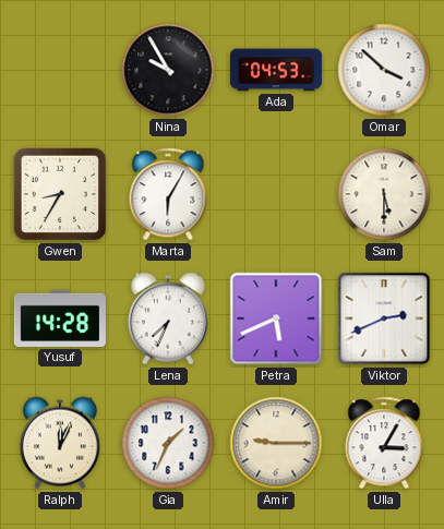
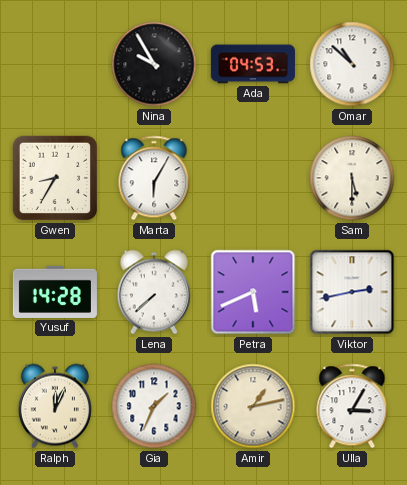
Omar: 3:52 -> 10:52
Lena: 7:34 -> 7:38
Viktor: 2:41 -> 2:43
Amir: 9:15 -> 1:13
